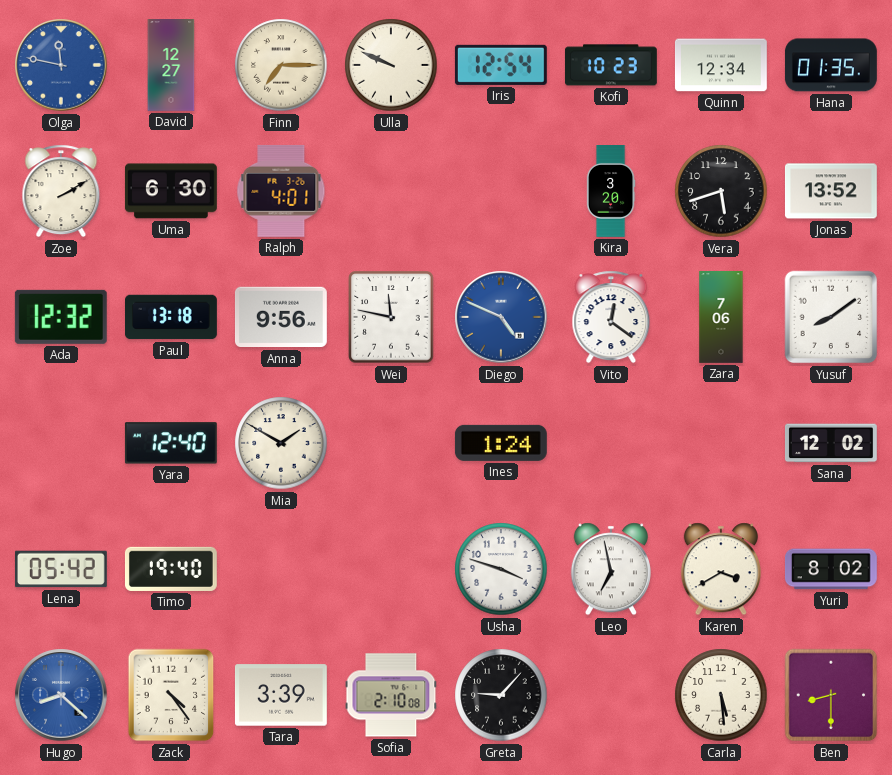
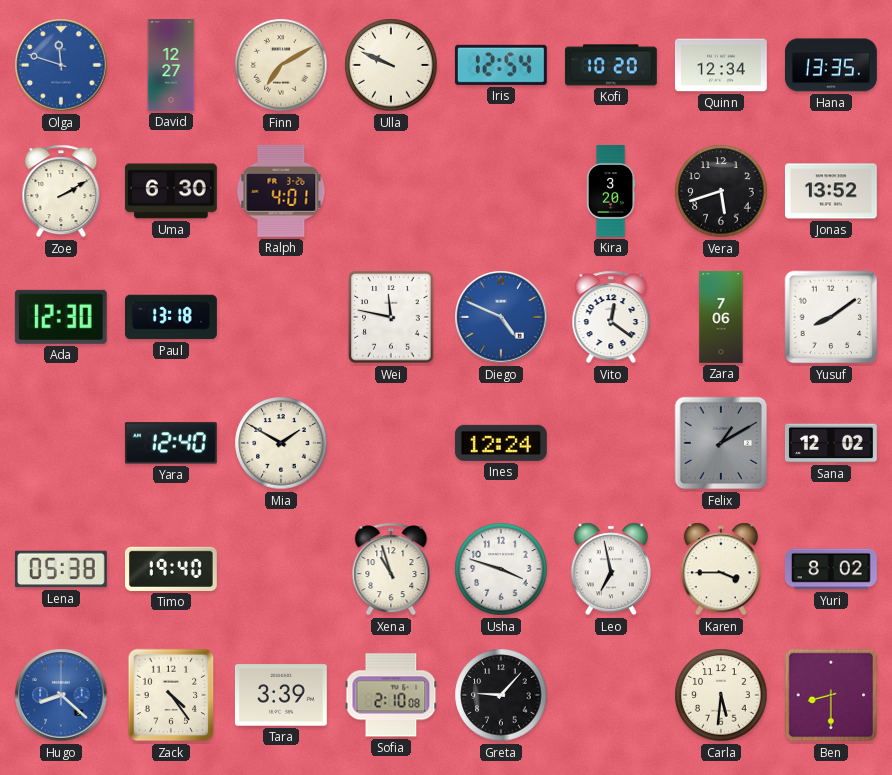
Olga: 11:47 -> 11:48
Finn: 7:15 -> 7:10
Kofi: 10:23 -> 10:20
Hana: 01:35 -> 13:35
Ada: 12:32 -> 12:30
Anna: 9:56 -> none
Ines: 1:24 -> 12:24
Felix: none -> 1:10
Lena: 05:42 -> 05:38
Xena: none -> 10:57
Karen: 3:40 -> 3:45
Carla: 5:29 -> 5:31
